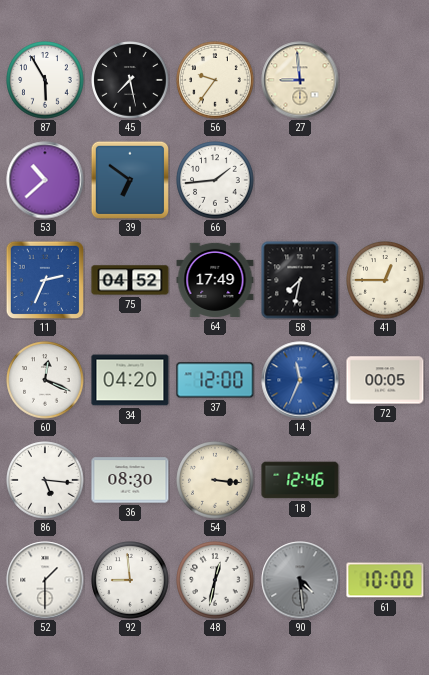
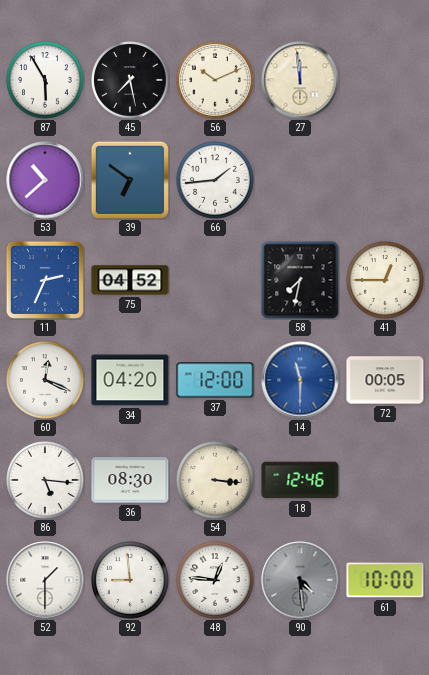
56: 9:36 -> 10:11
27: 8:59 -> 11:59
64: 17:49 -> none
14: 11:34 -> 11:30
48: 12:32 -> 12:46
